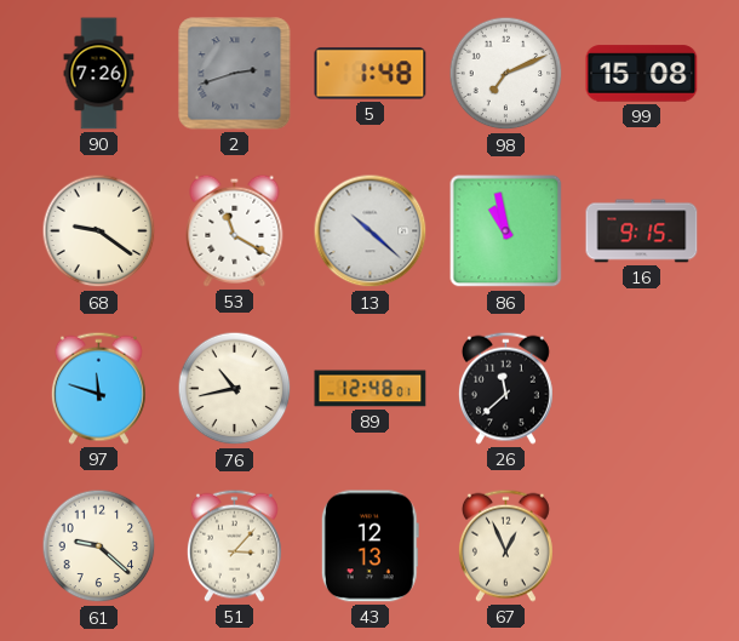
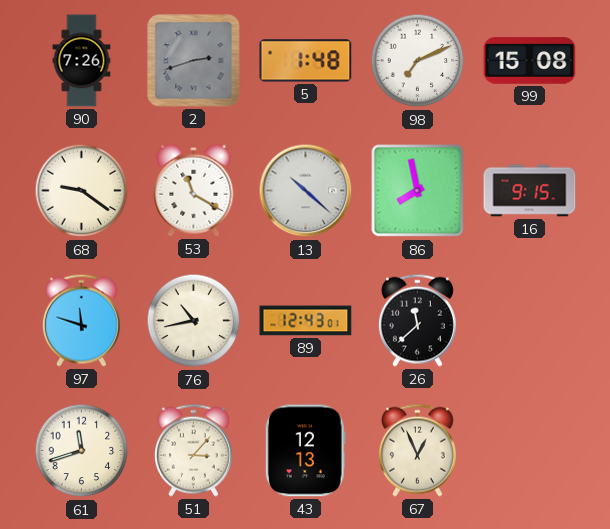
86: 10:58 -> 7:58
89: 12:48 -> 12:43
61: 9:22 -> 11:42
